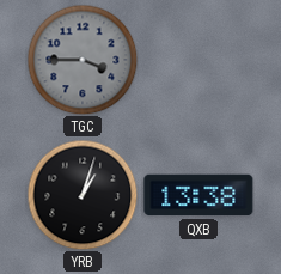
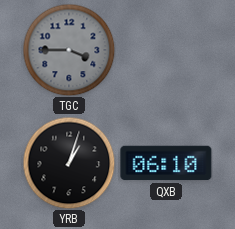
QXB: 13:38 -> 06:10
